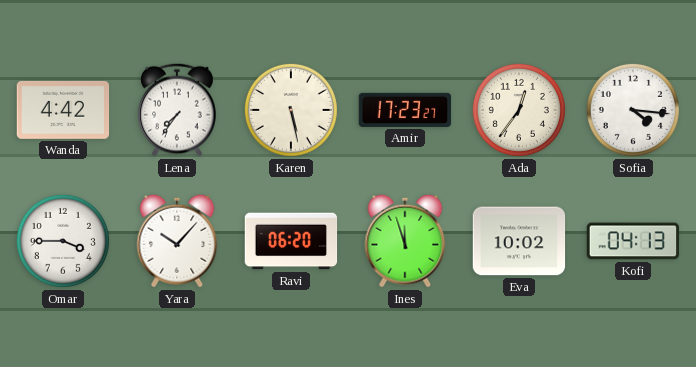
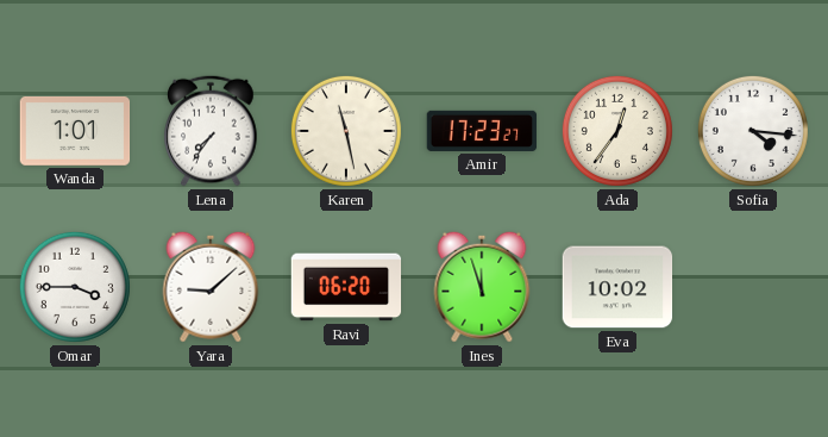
Wanda: 4:42 -> 1:01
Karen: 5:28 -> 11:28
Yara: 10:07 -> 9:08
Kofi: 04:13 -> none
